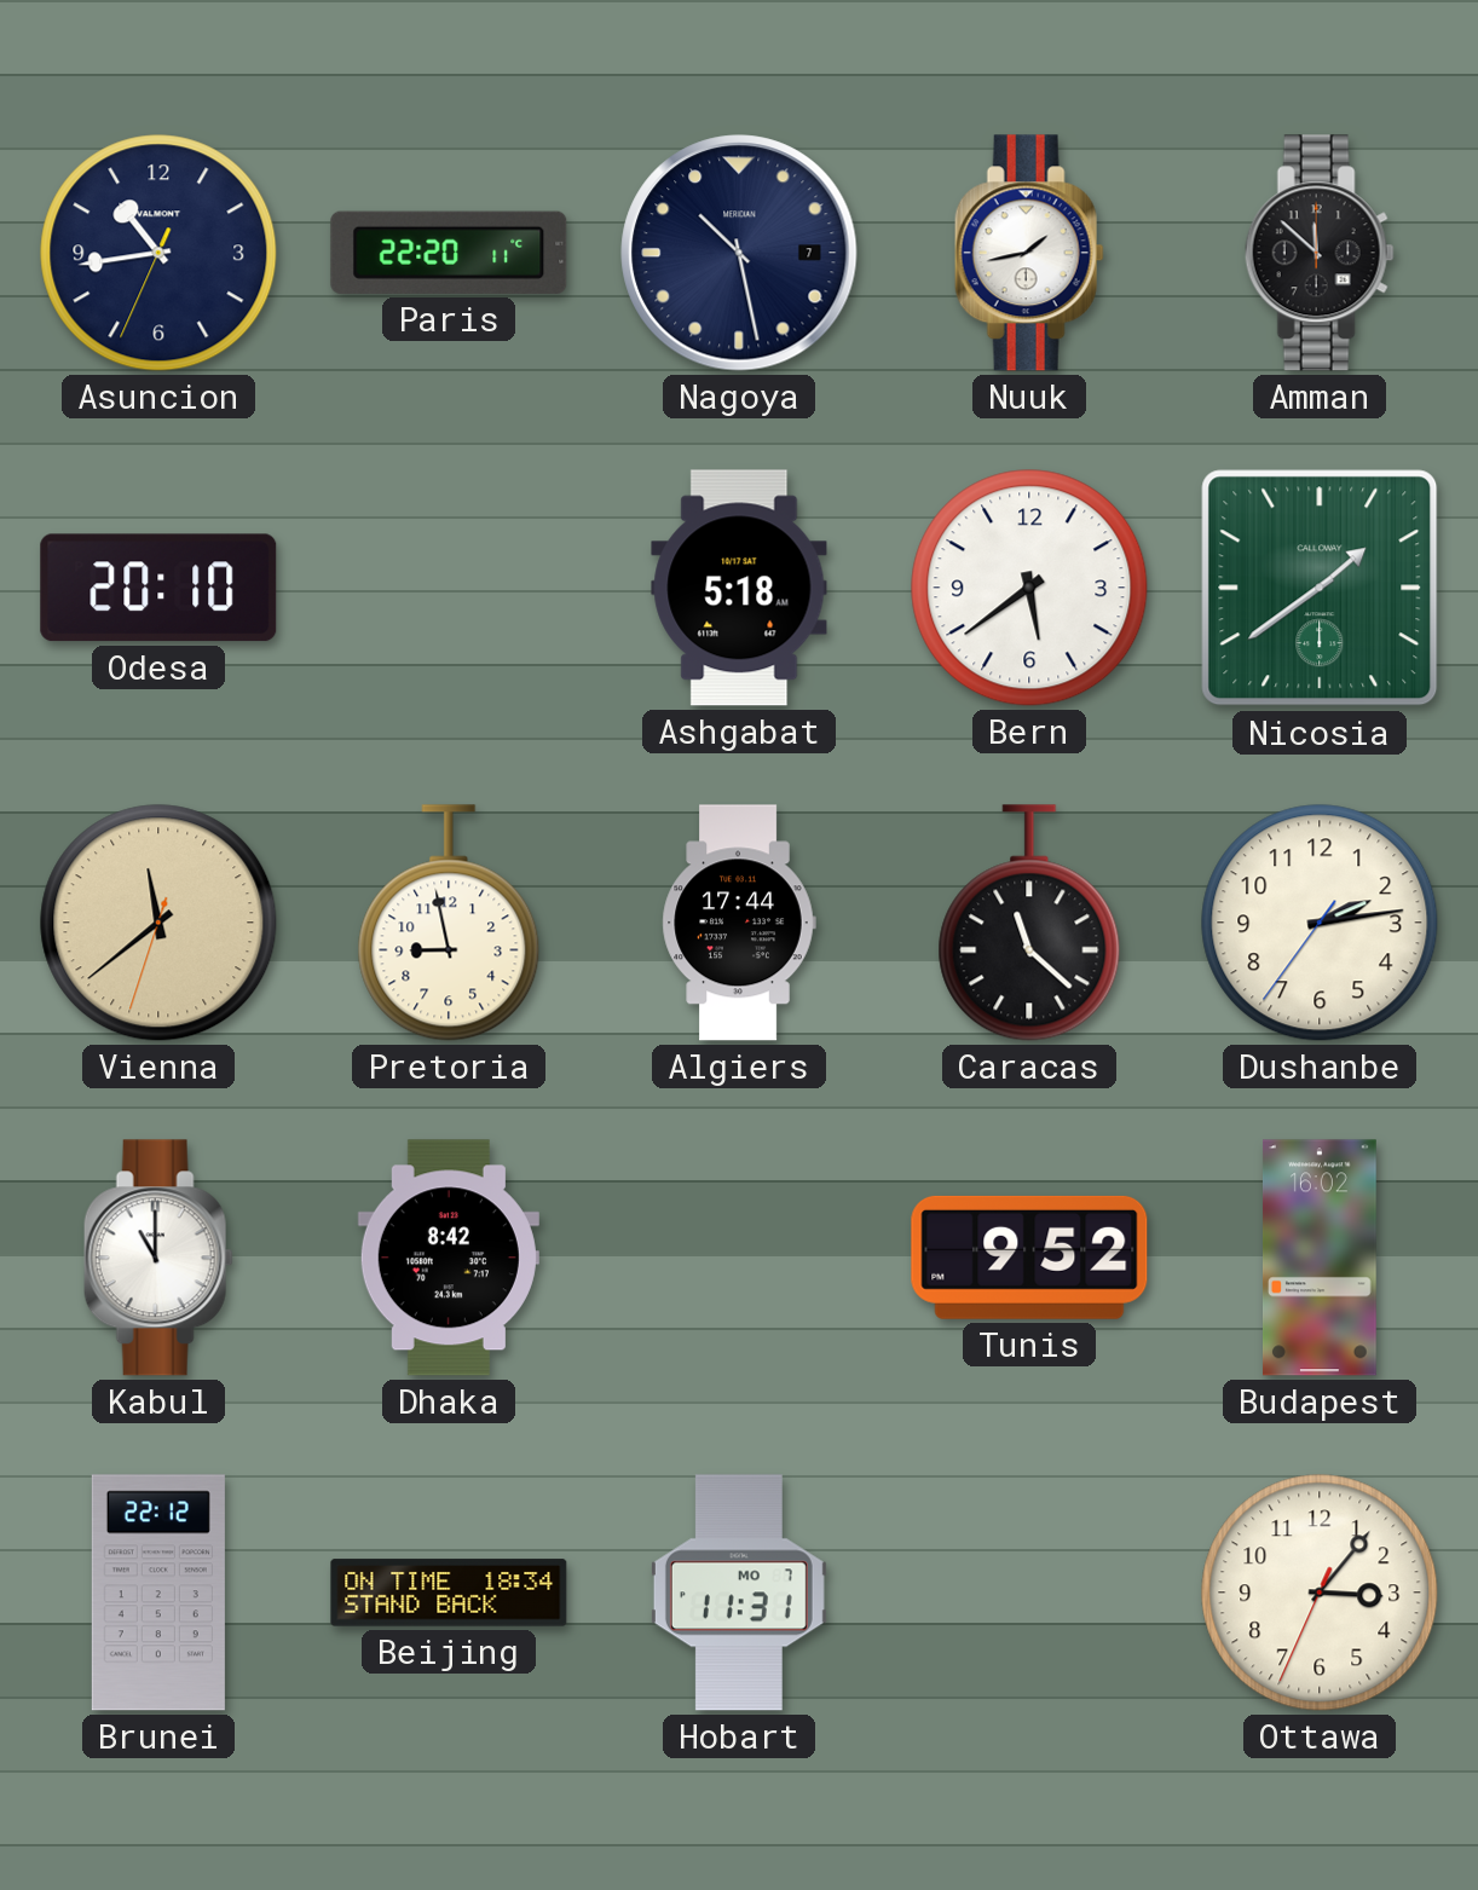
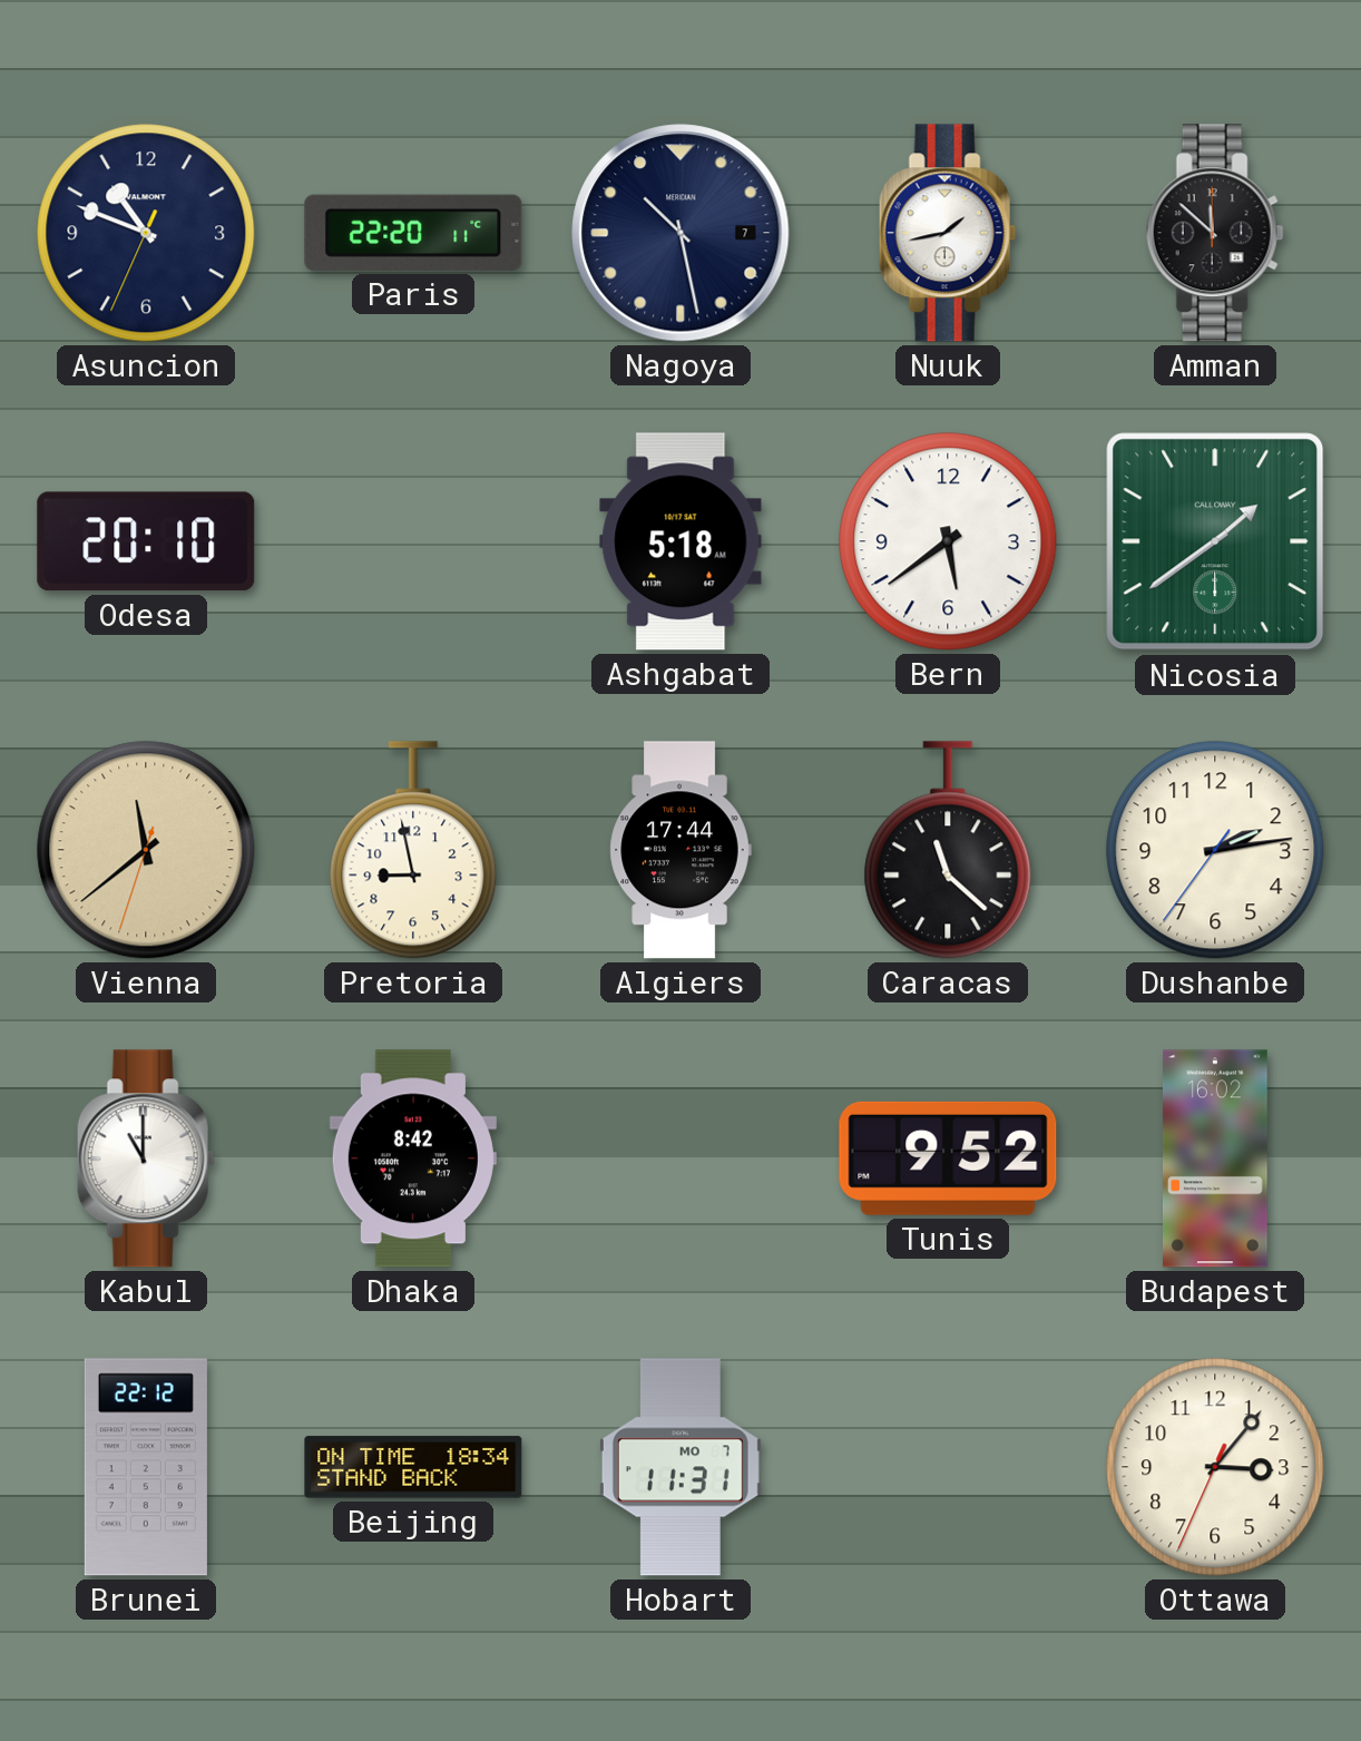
Asuncion: 10:43 -> 10:48
